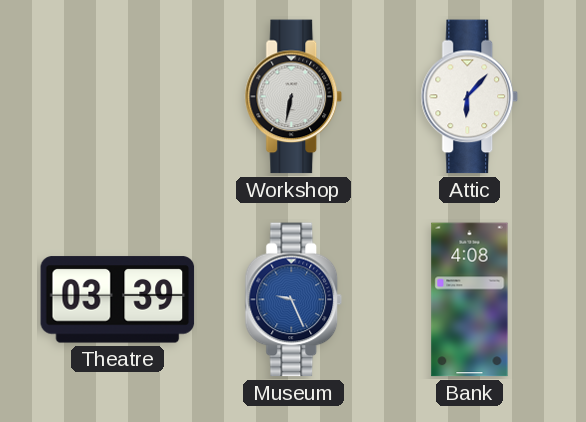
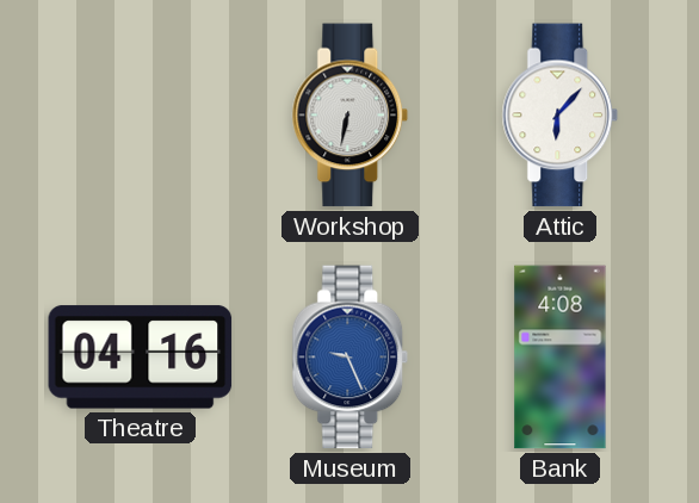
Theatre: 03:39 -> 04:16
